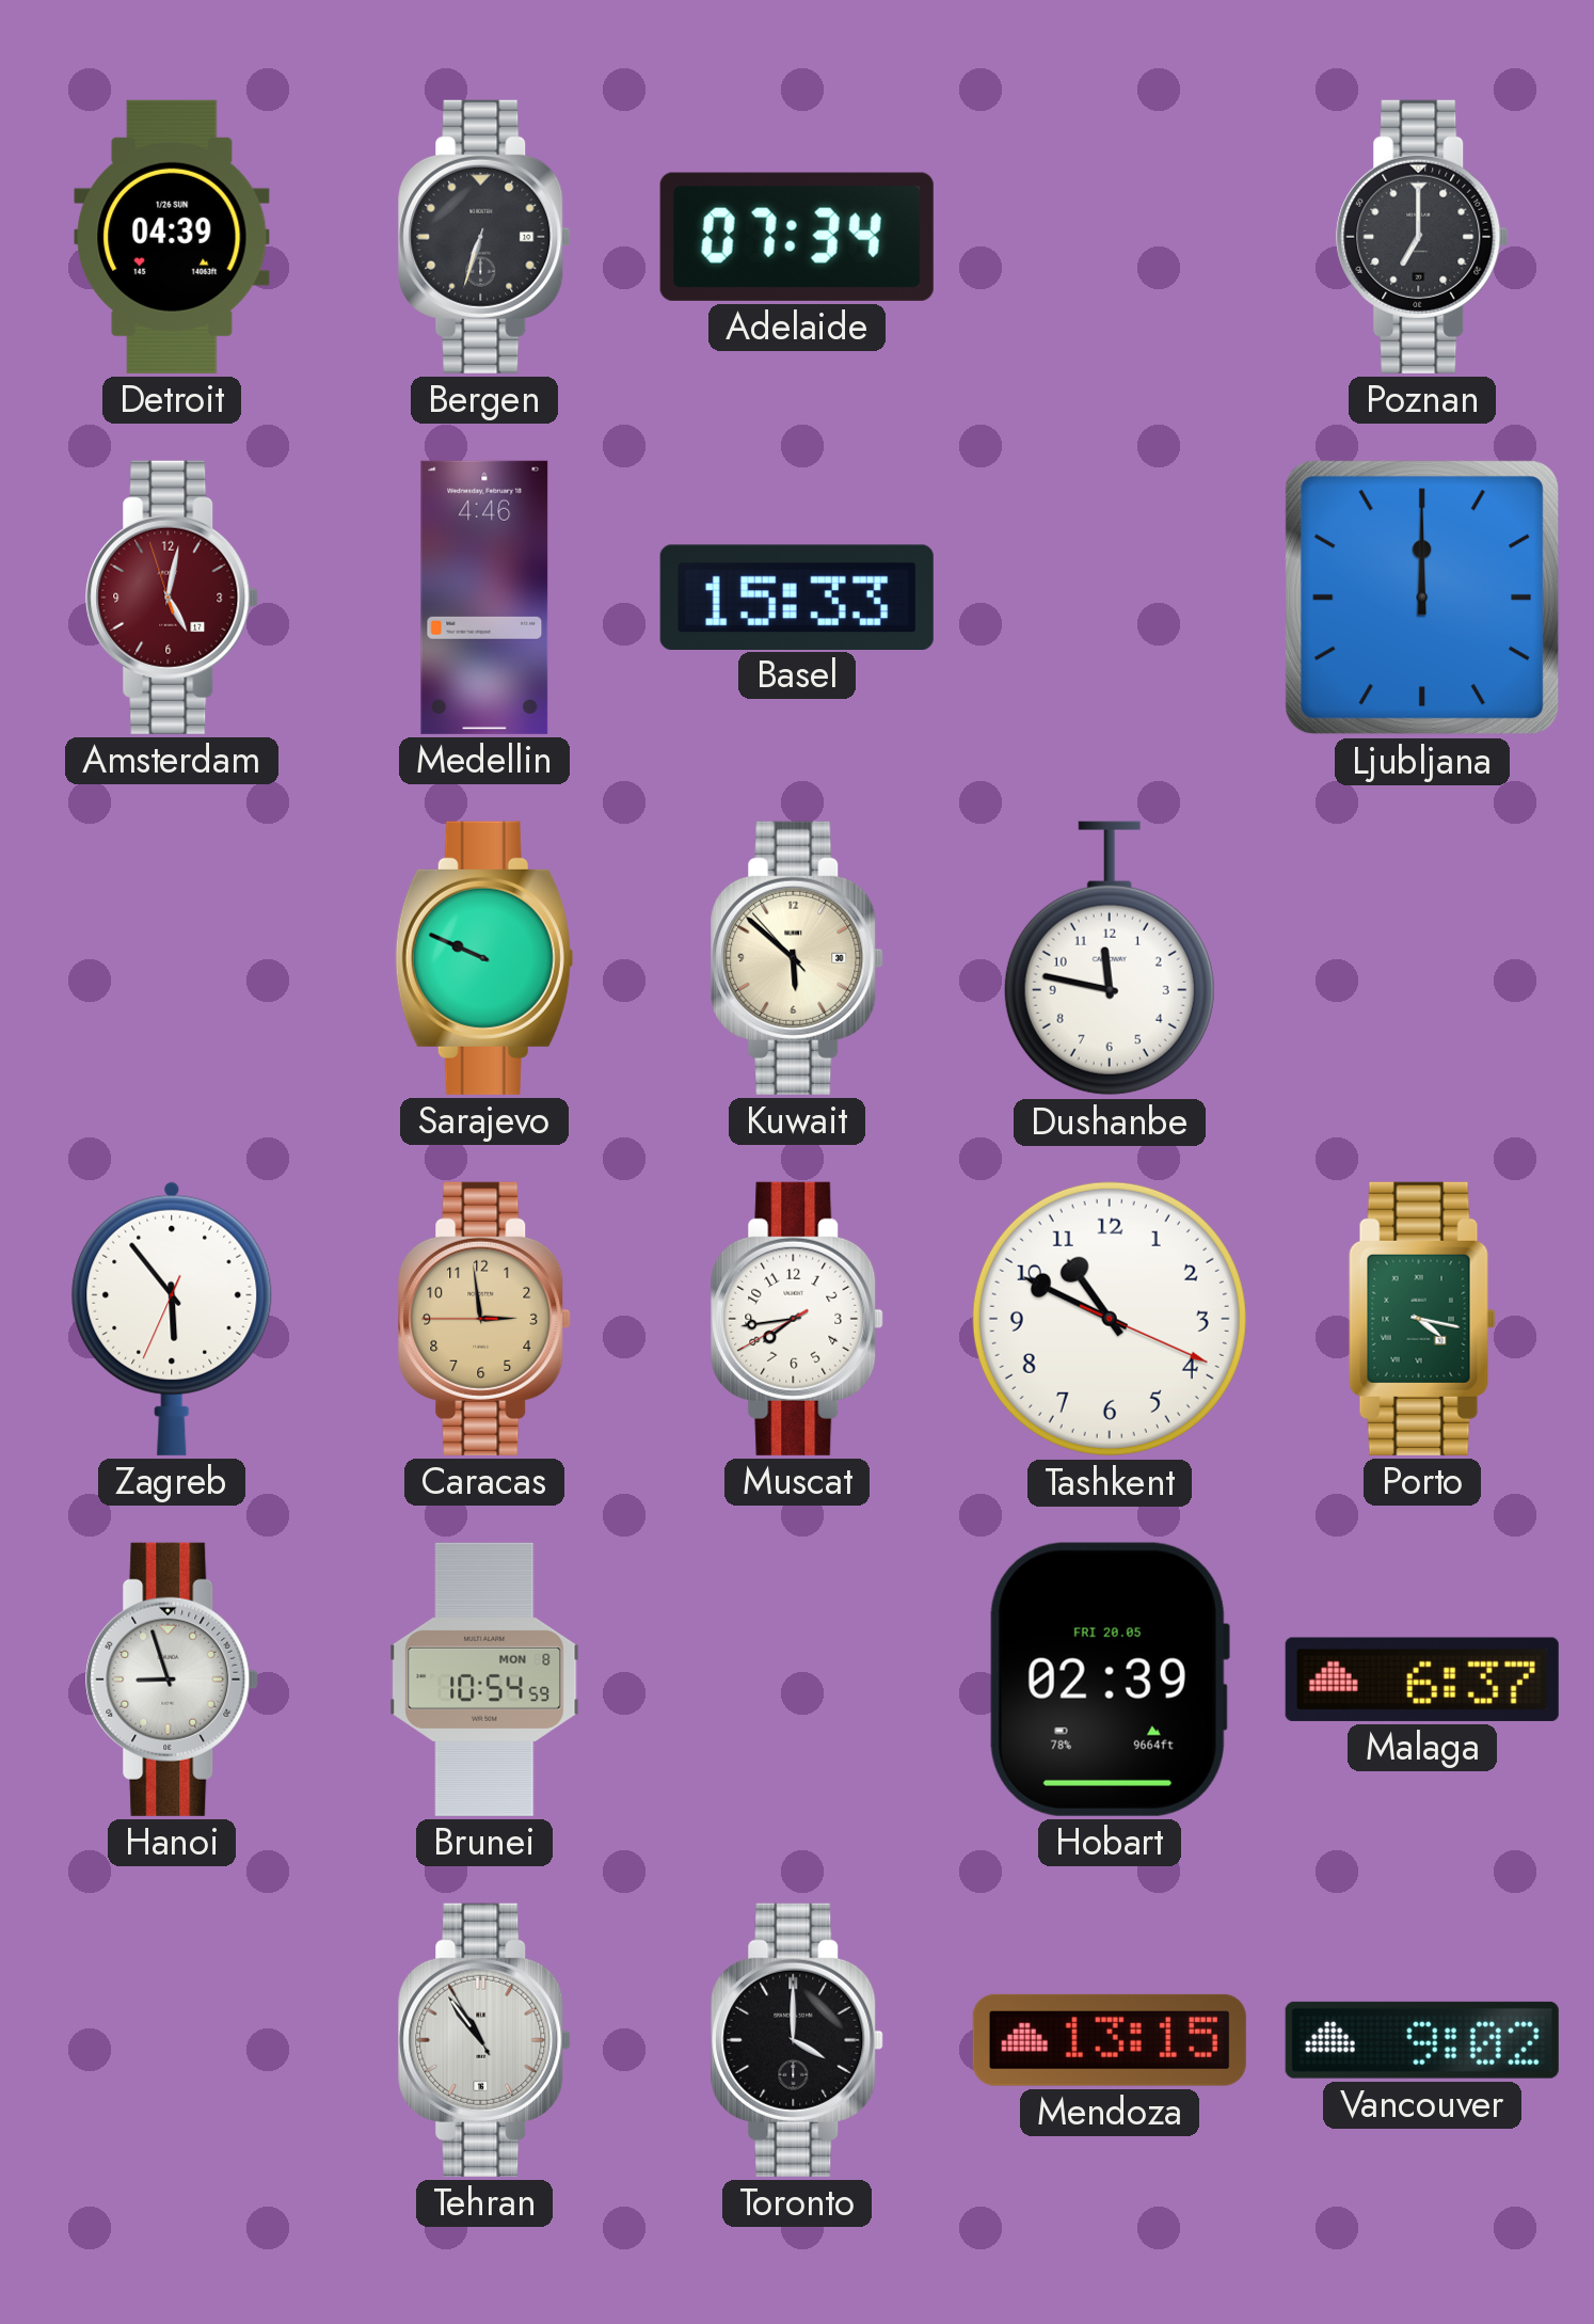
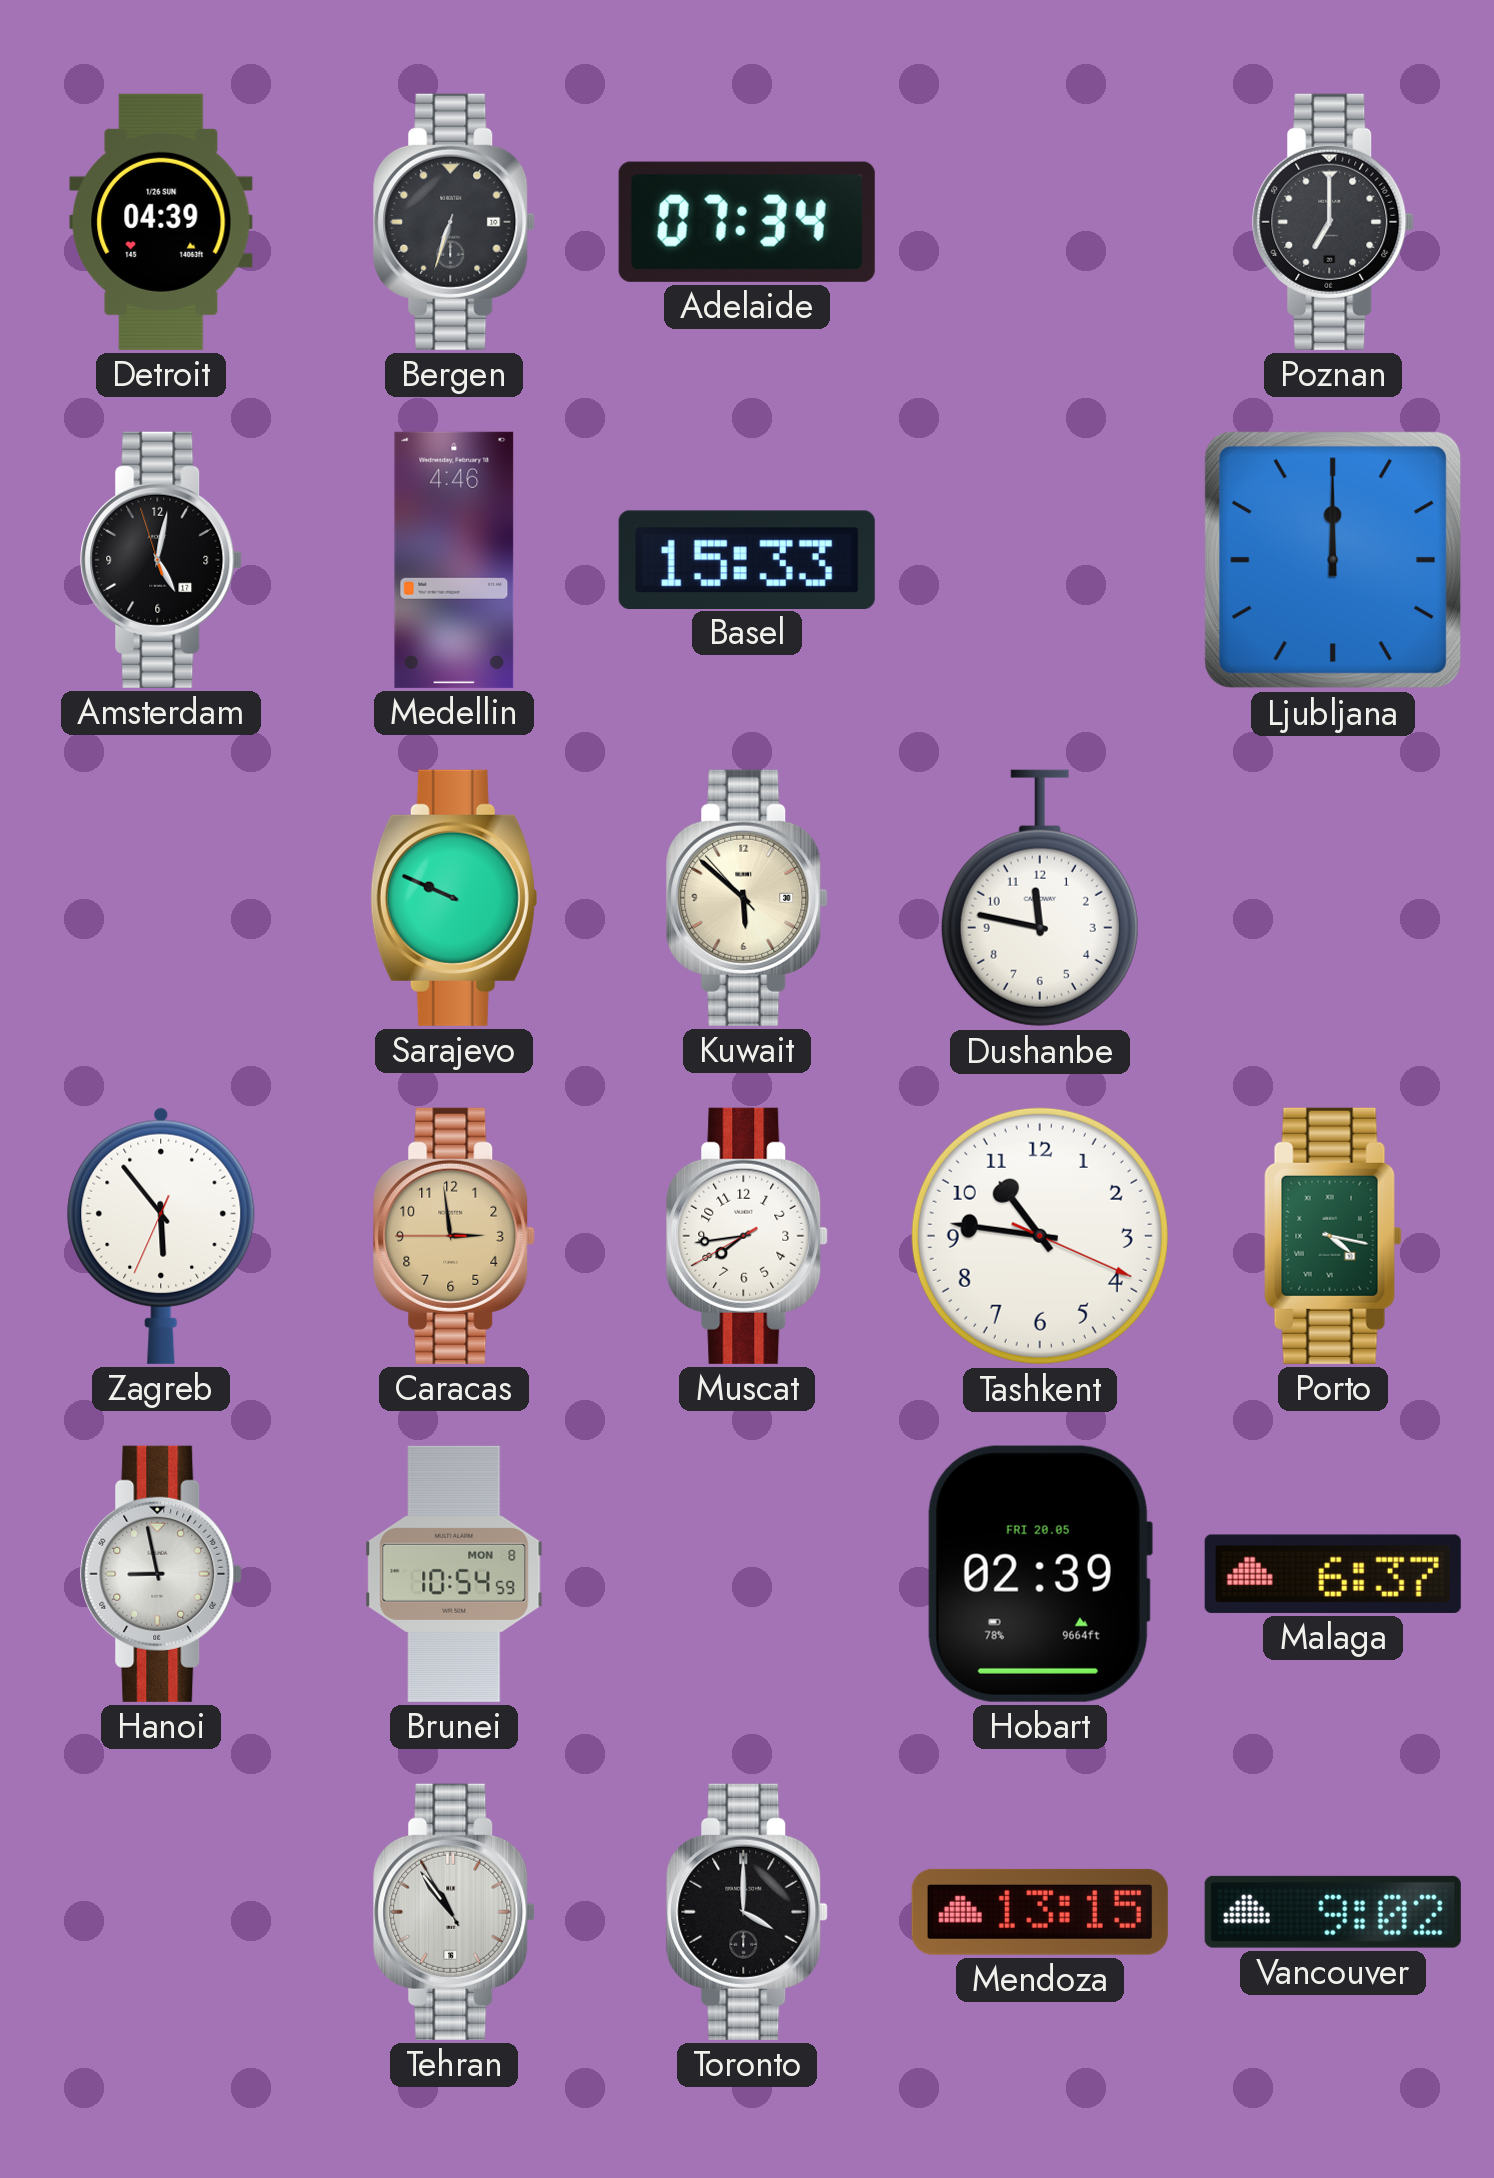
Amsterdam dial: burgundy -> black
Tashkent: 10:49 -> 10:46
Hanoi: 8:57 -> 8:58
